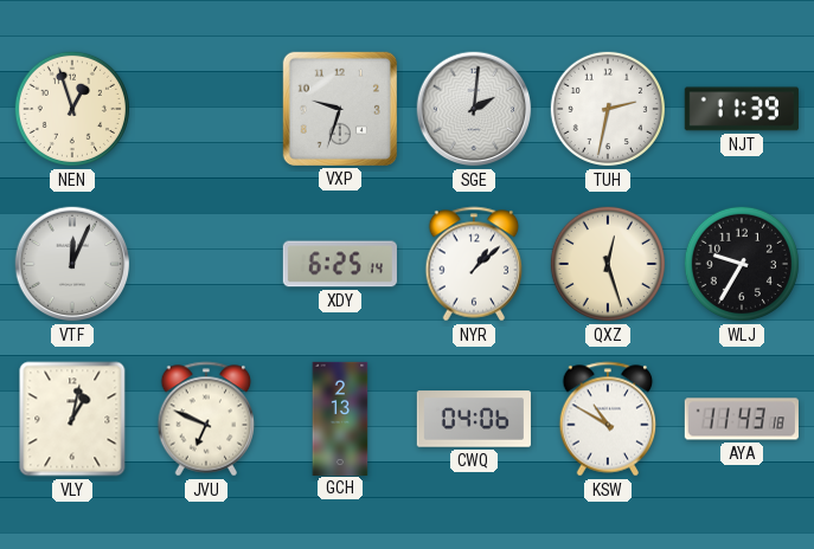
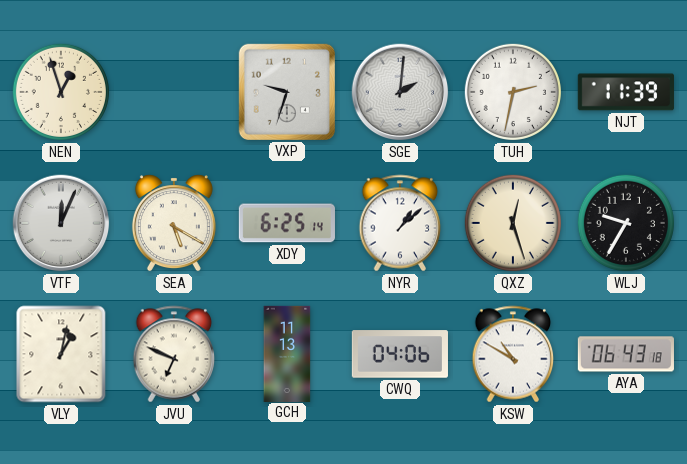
SEA: none -> 5:20
GCH: 2:13 -> 11:13
AYA: 11:43 -> 06:43
